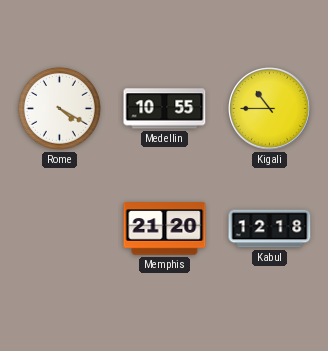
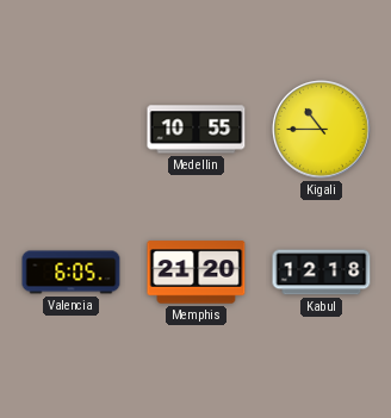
Rome: 4:20 -> none
Valencia: none -> 6:05
